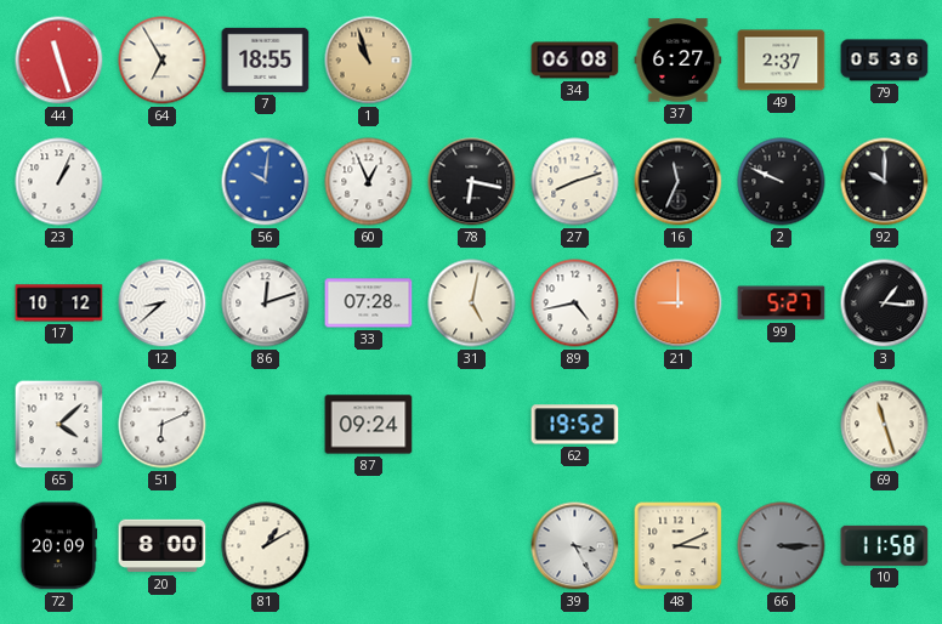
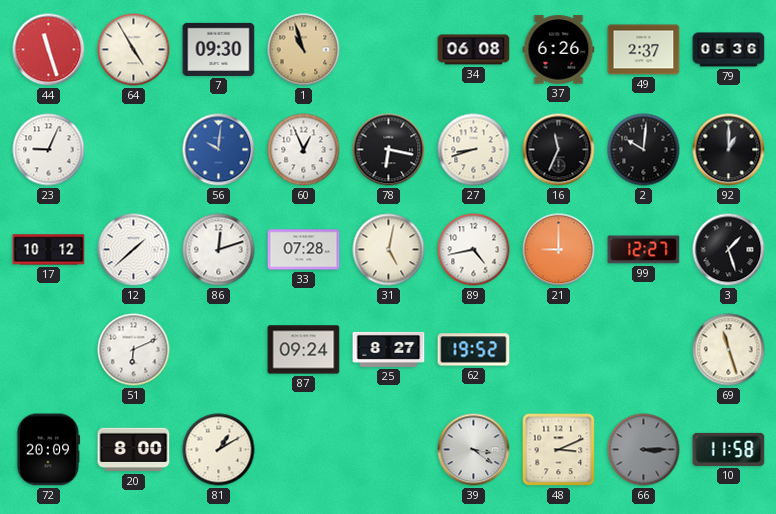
64: 6:55 -> 4:55
7: 18:55 -> 09:30
37: 6:27 -> 6:26
23: 1:04 -> 9:04
27: 8:12 -> 8:42
2: 9:49 -> 10:01
92: 10:00 -> 1:00
12: 8:38 -> 1:38
99: 5:27 -> 12:27
3: 1:16 -> 1:27
65: 4:08 -> none
25: none -> 8:27
39: 3:25 -> 3:21
